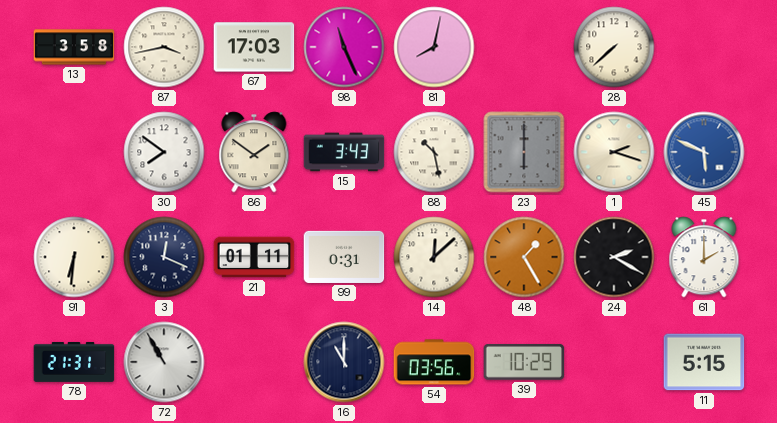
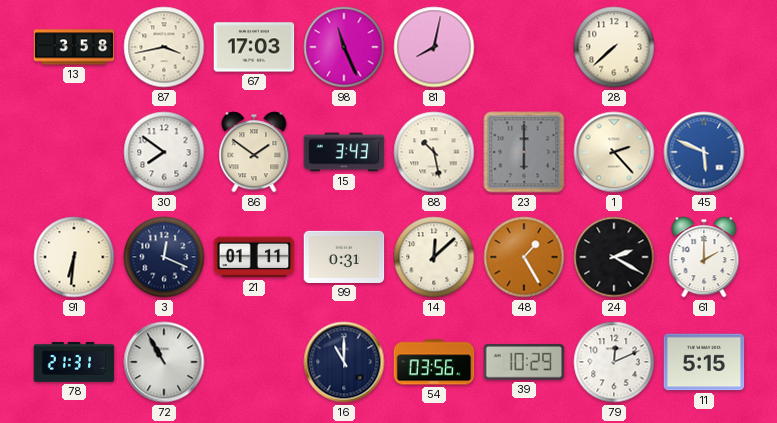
1: 2:18 -> 2:23
79: none -> 12:11
